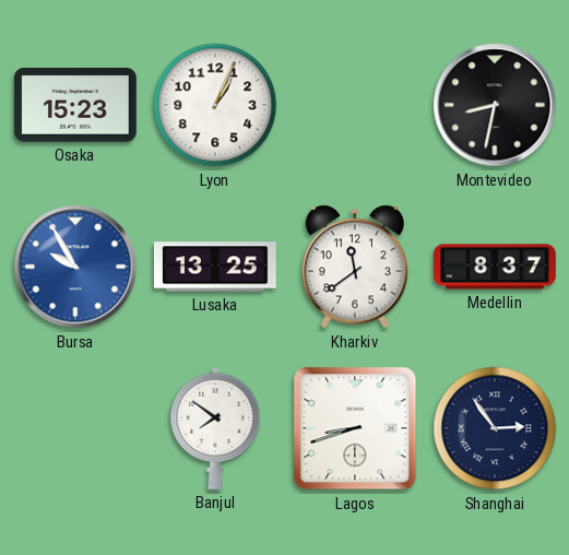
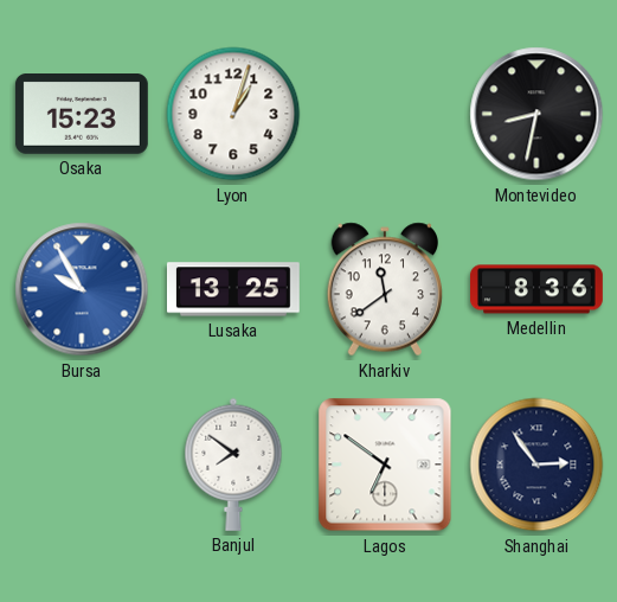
Lyon: 1:04 -> 1:03
Medellin: 8:37 -> 8:36
Lagos: 8:42 -> 6:51
